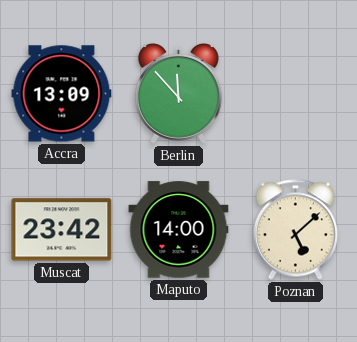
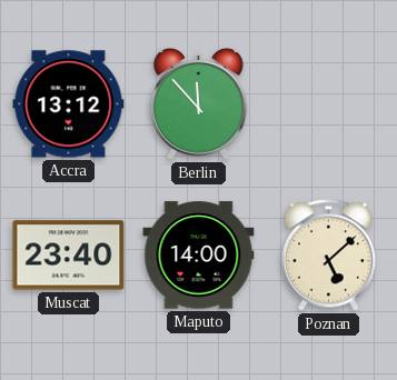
Accra: 13:09 -> 13:12
Muscat: 23:42 -> 23:40
